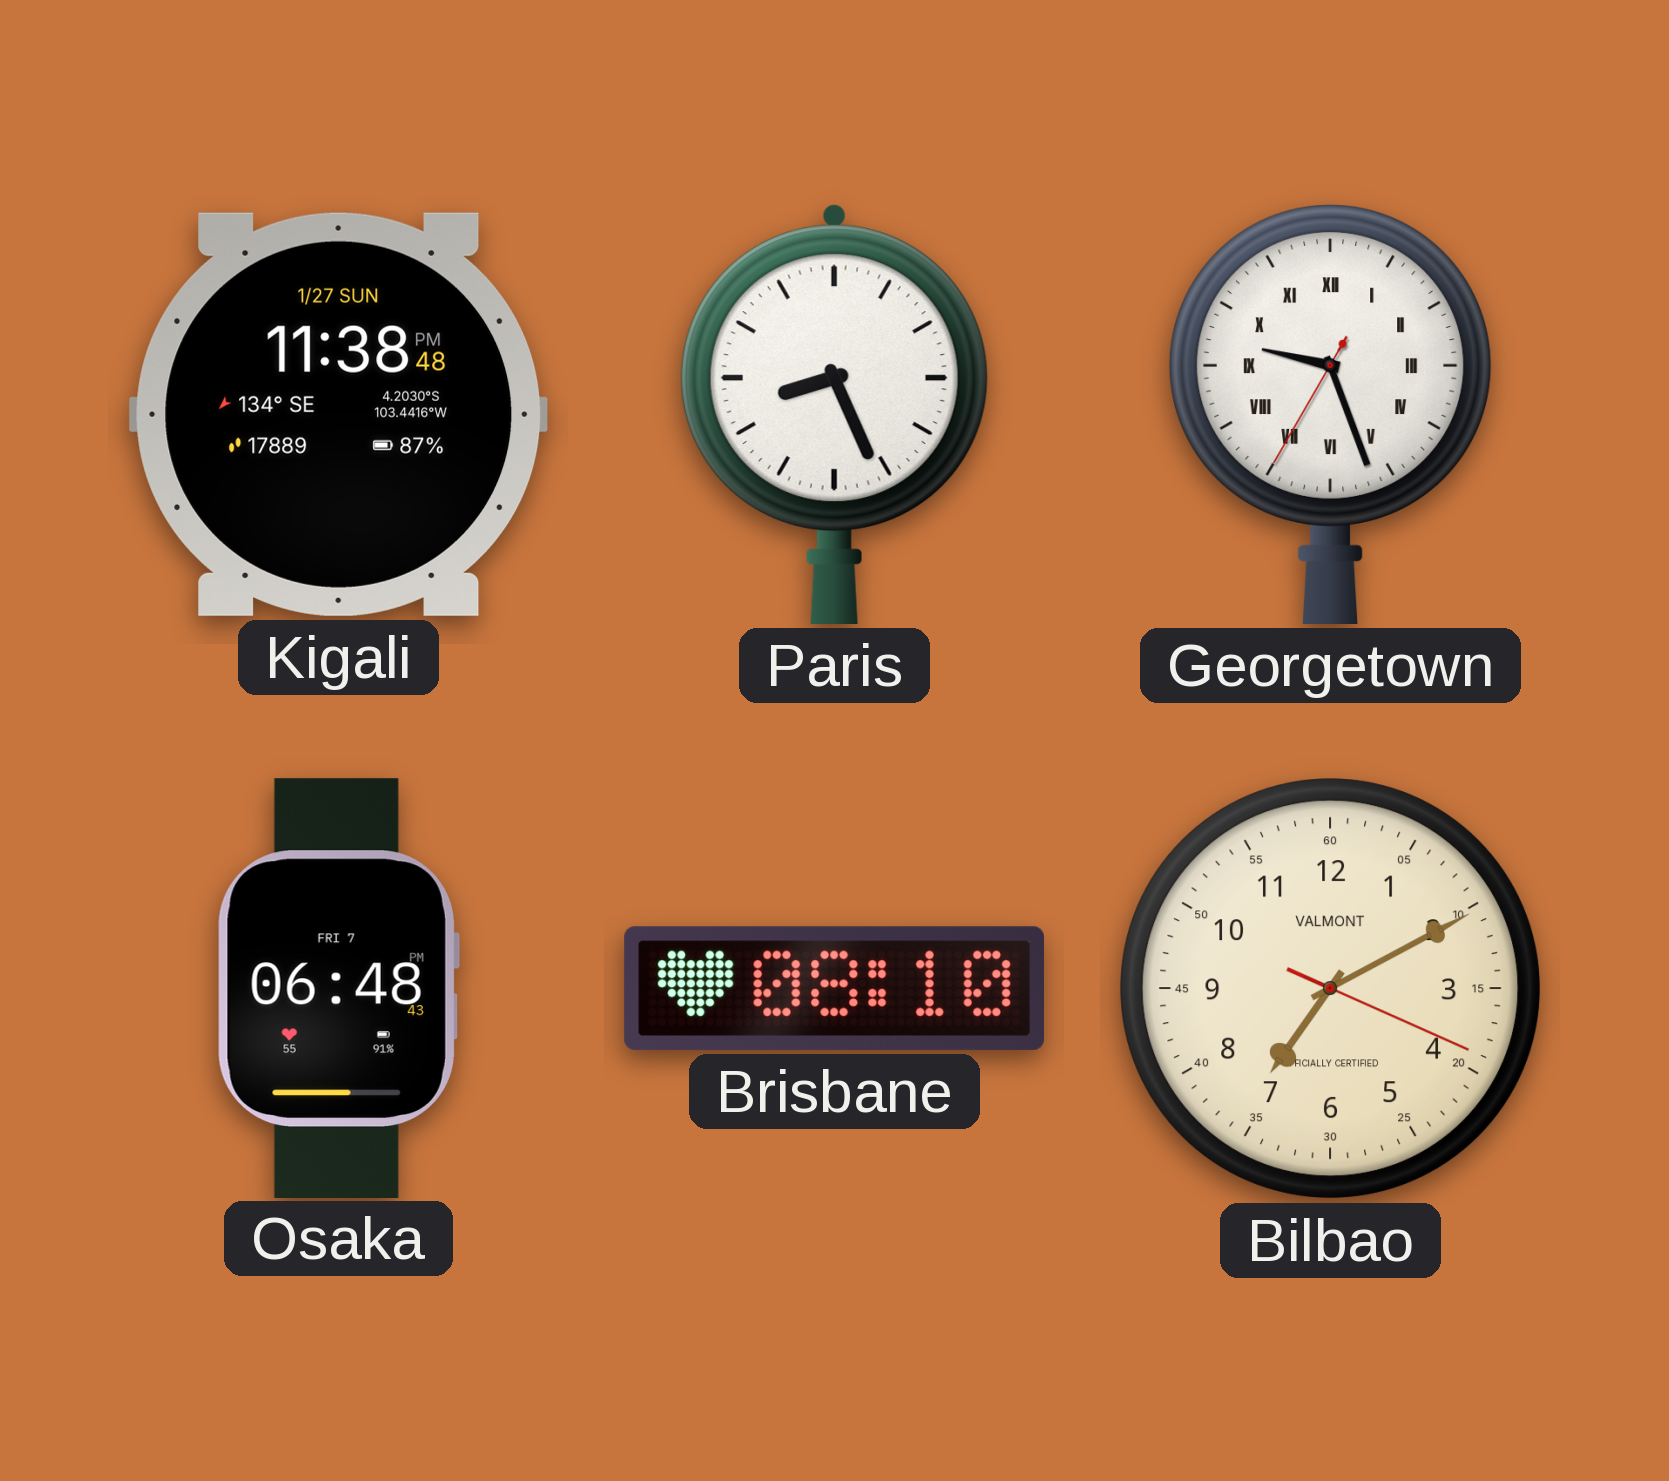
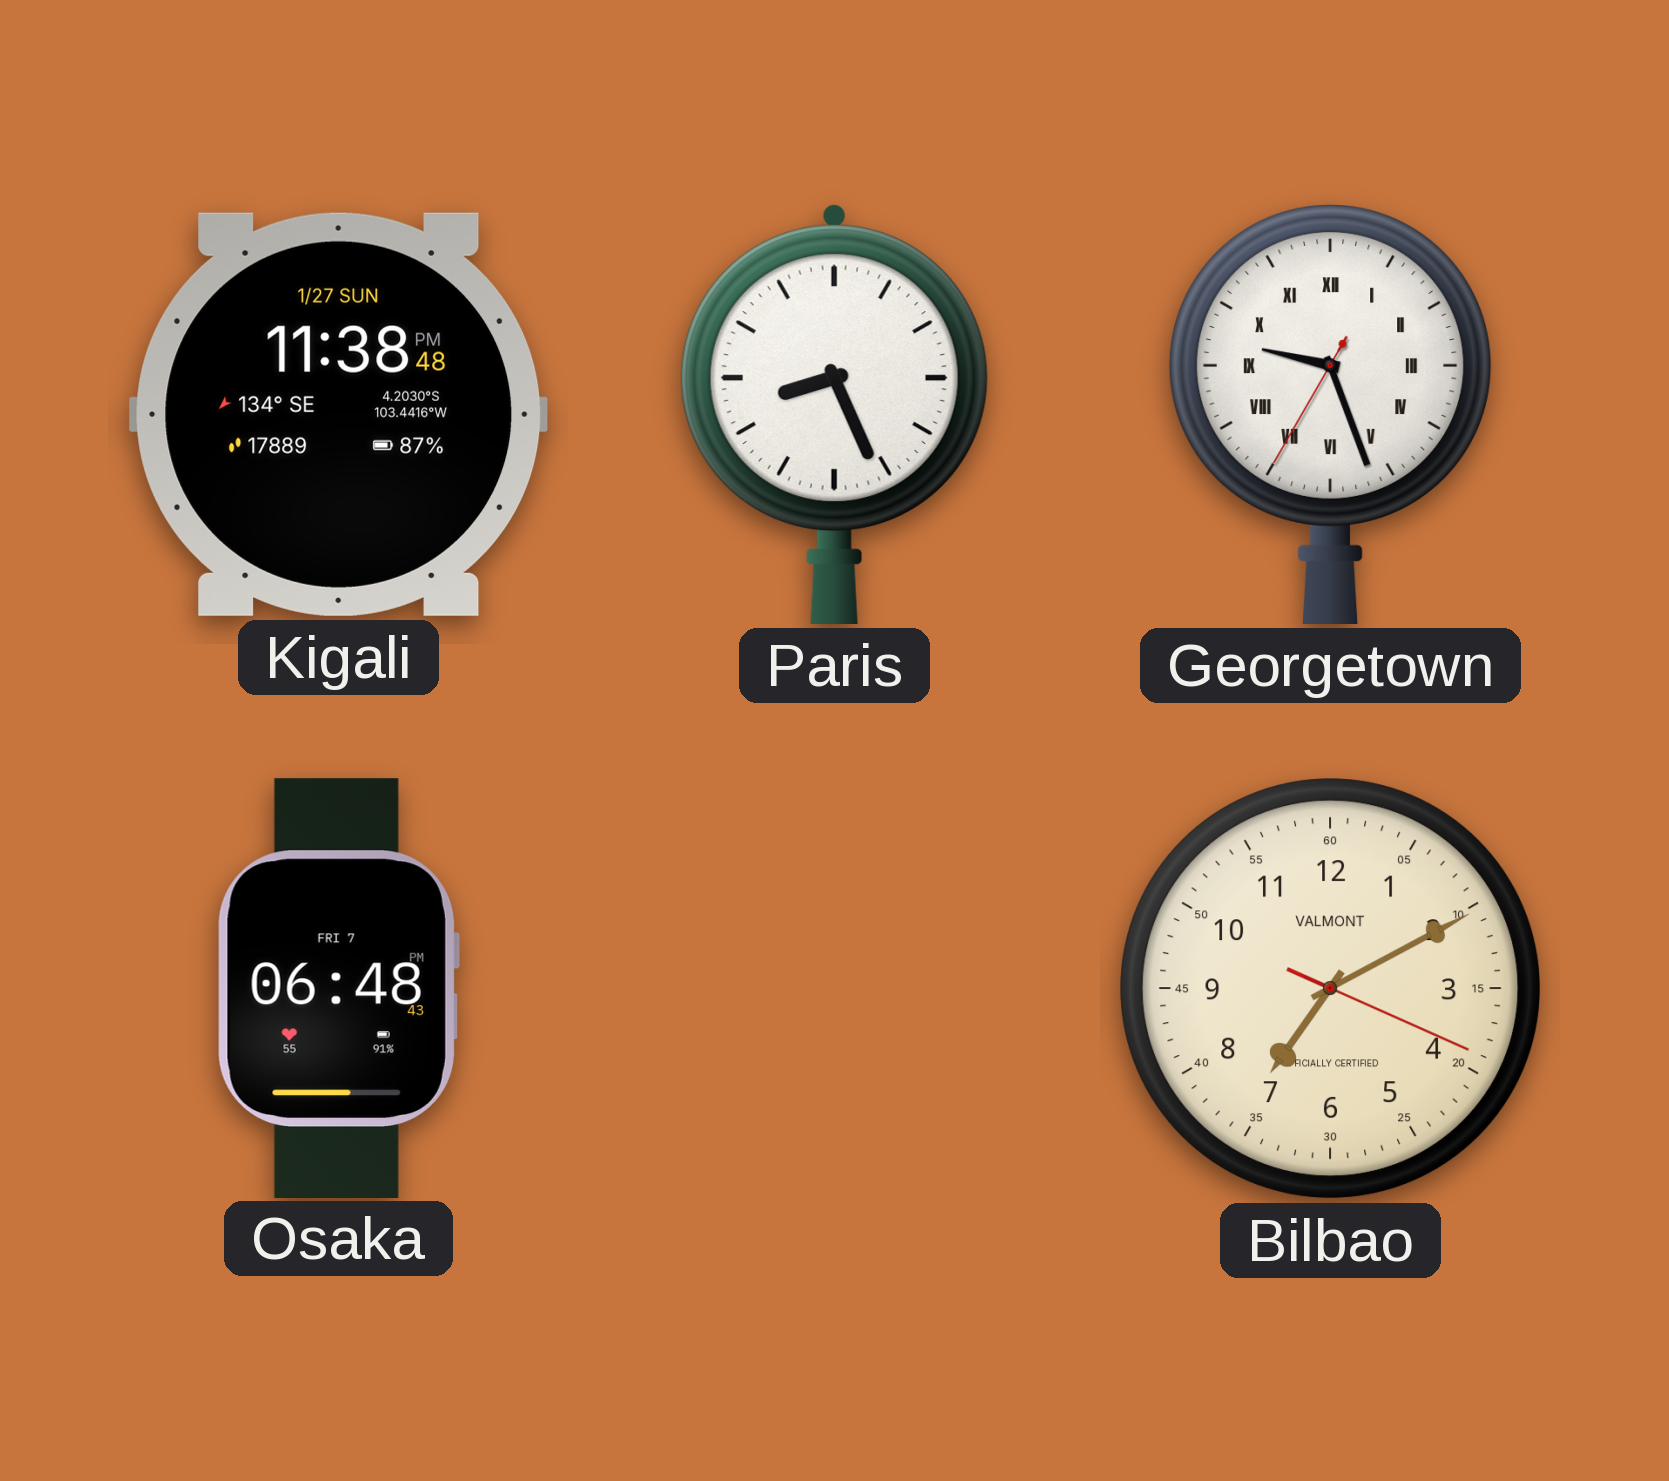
Brisbane: 08:10 -> none
